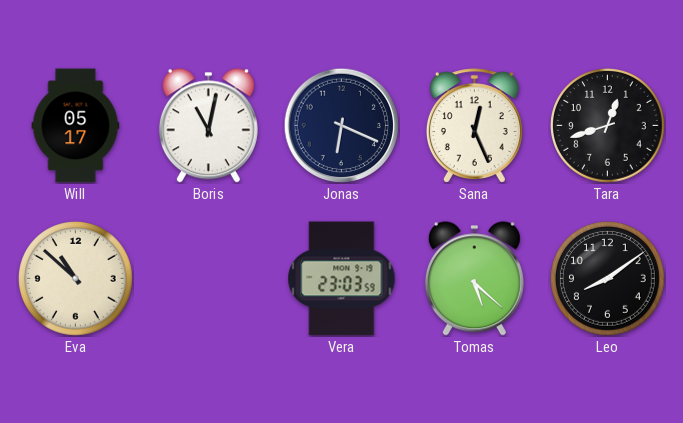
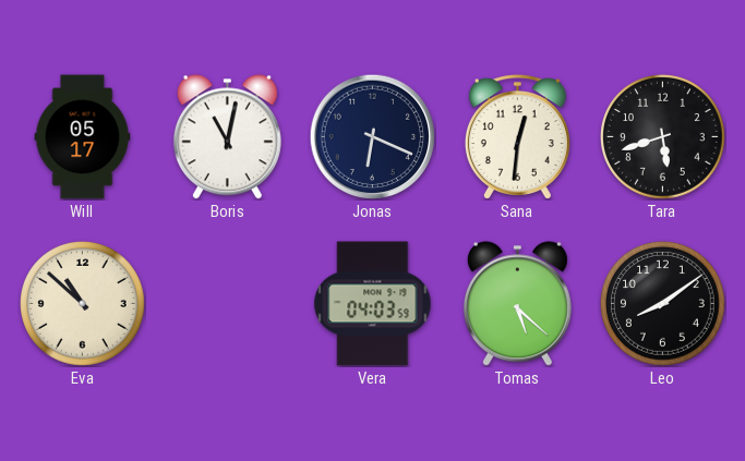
Sana: 12:26 -> 12:31
Tara: 12:42 -> 5:42
Vera: 23:03 -> 04:03
